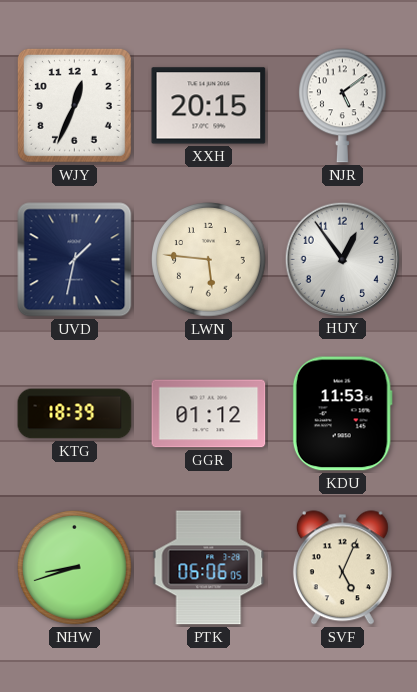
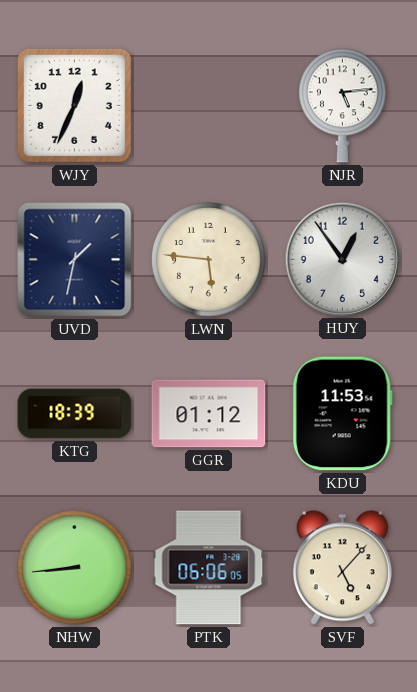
XXH: 20:15 -> none
NJR: 5:09 -> 5:14
NHW: 8:42 -> 8:44
SVF: 5:04 -> 5:07
